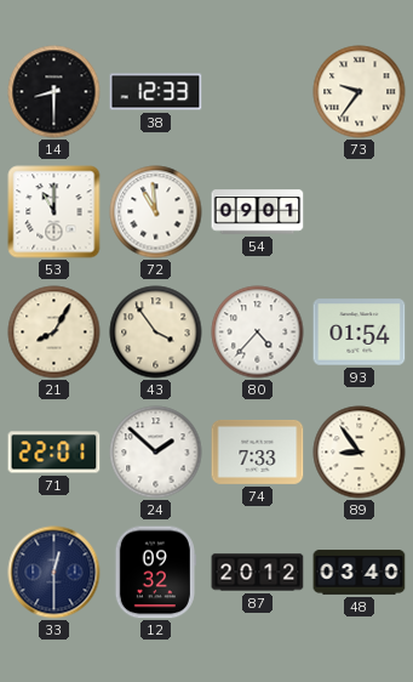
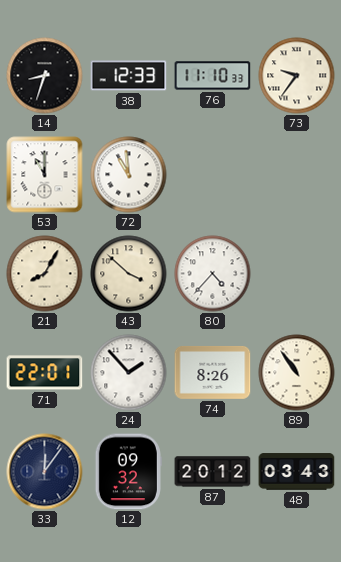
14: 8:30 -> 8:33
76: none -> 11:10
54: 09:01 -> none
43: 3:54 -> 3:52
93: 01:54 -> none
24: 1:52 -> 1:53
74: 7:33 -> 8:26
89: 8:54 -> 10:54
33: 12:30 -> 12:06
48: 03:40 -> 03:43
